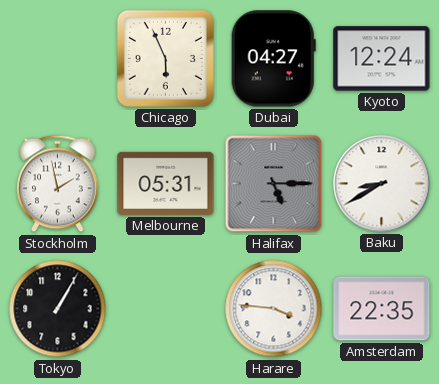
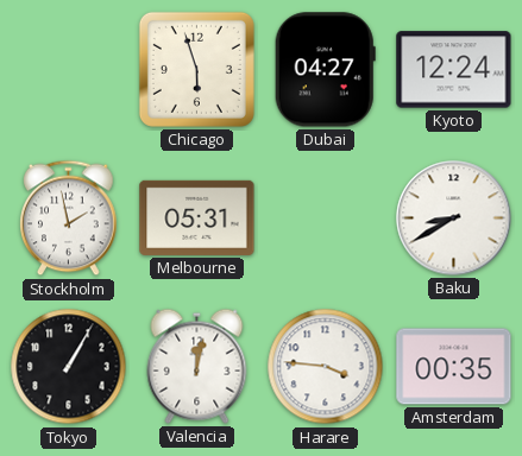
Chicago: 5:56 -> 5:57
Halifax: 5:15 -> none
Valencia: none -> 12:02
Amsterdam: 22:35 -> 00:35
